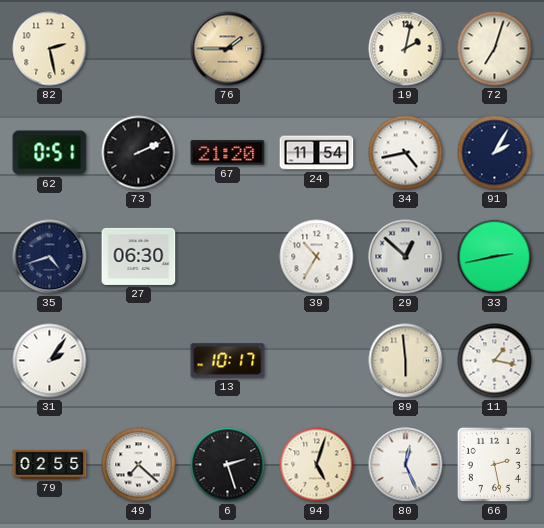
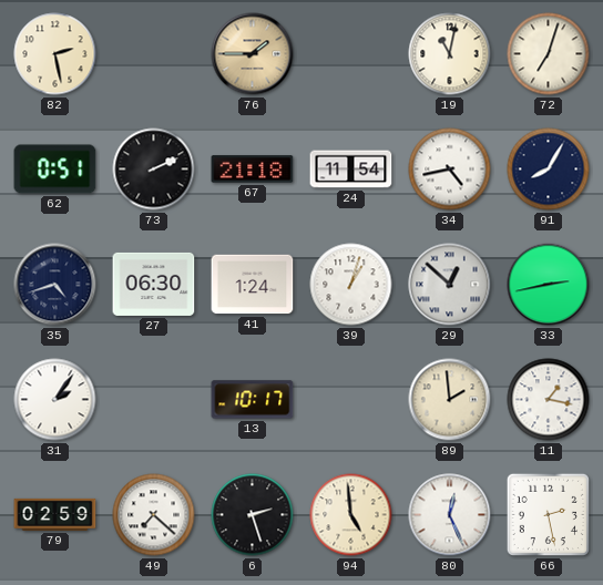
19: 2:02 -> 11:02
67: 21:20 -> 21:18
91: 2:05 -> 8:05
41: none -> 1:24
39: 10:35 -> 1:03
89: 5:59 -> 1:59
79: 02:55 -> 02:59
94: 5:03 -> 4:59
